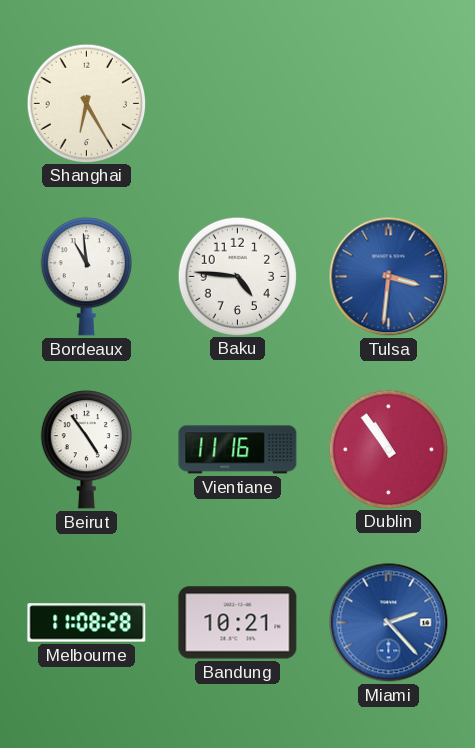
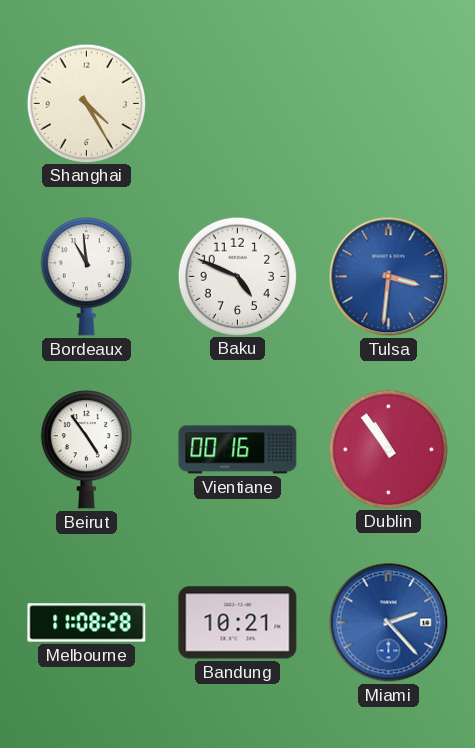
Shanghai: 6:25 -> 4:25
Baku: 4:46 -> 4:49
Vientiane: 11:16 -> 00:16
